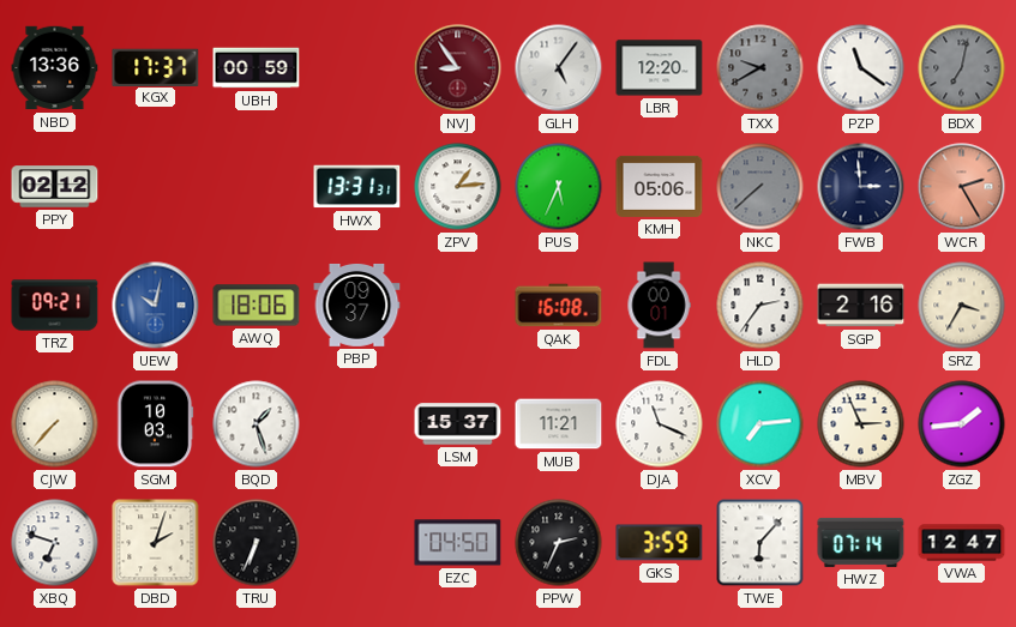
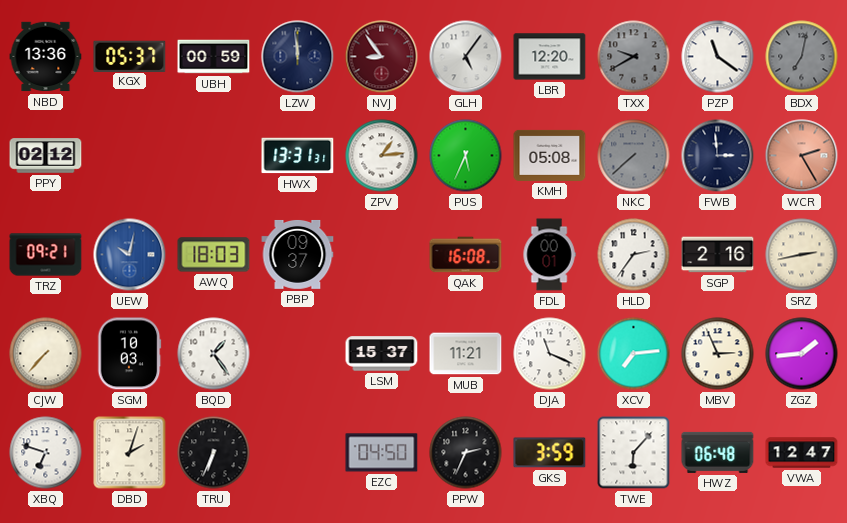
KGX: 17:37 -> 05:37
LZW: none -> 11:59
KMH: 05:06 -> 05:08
AWQ: 18:06 -> 18:03
SRZ: 3:35 -> 2:43
BQD: 1:27 -> 1:24
HWZ: 07:14 -> 06:48
